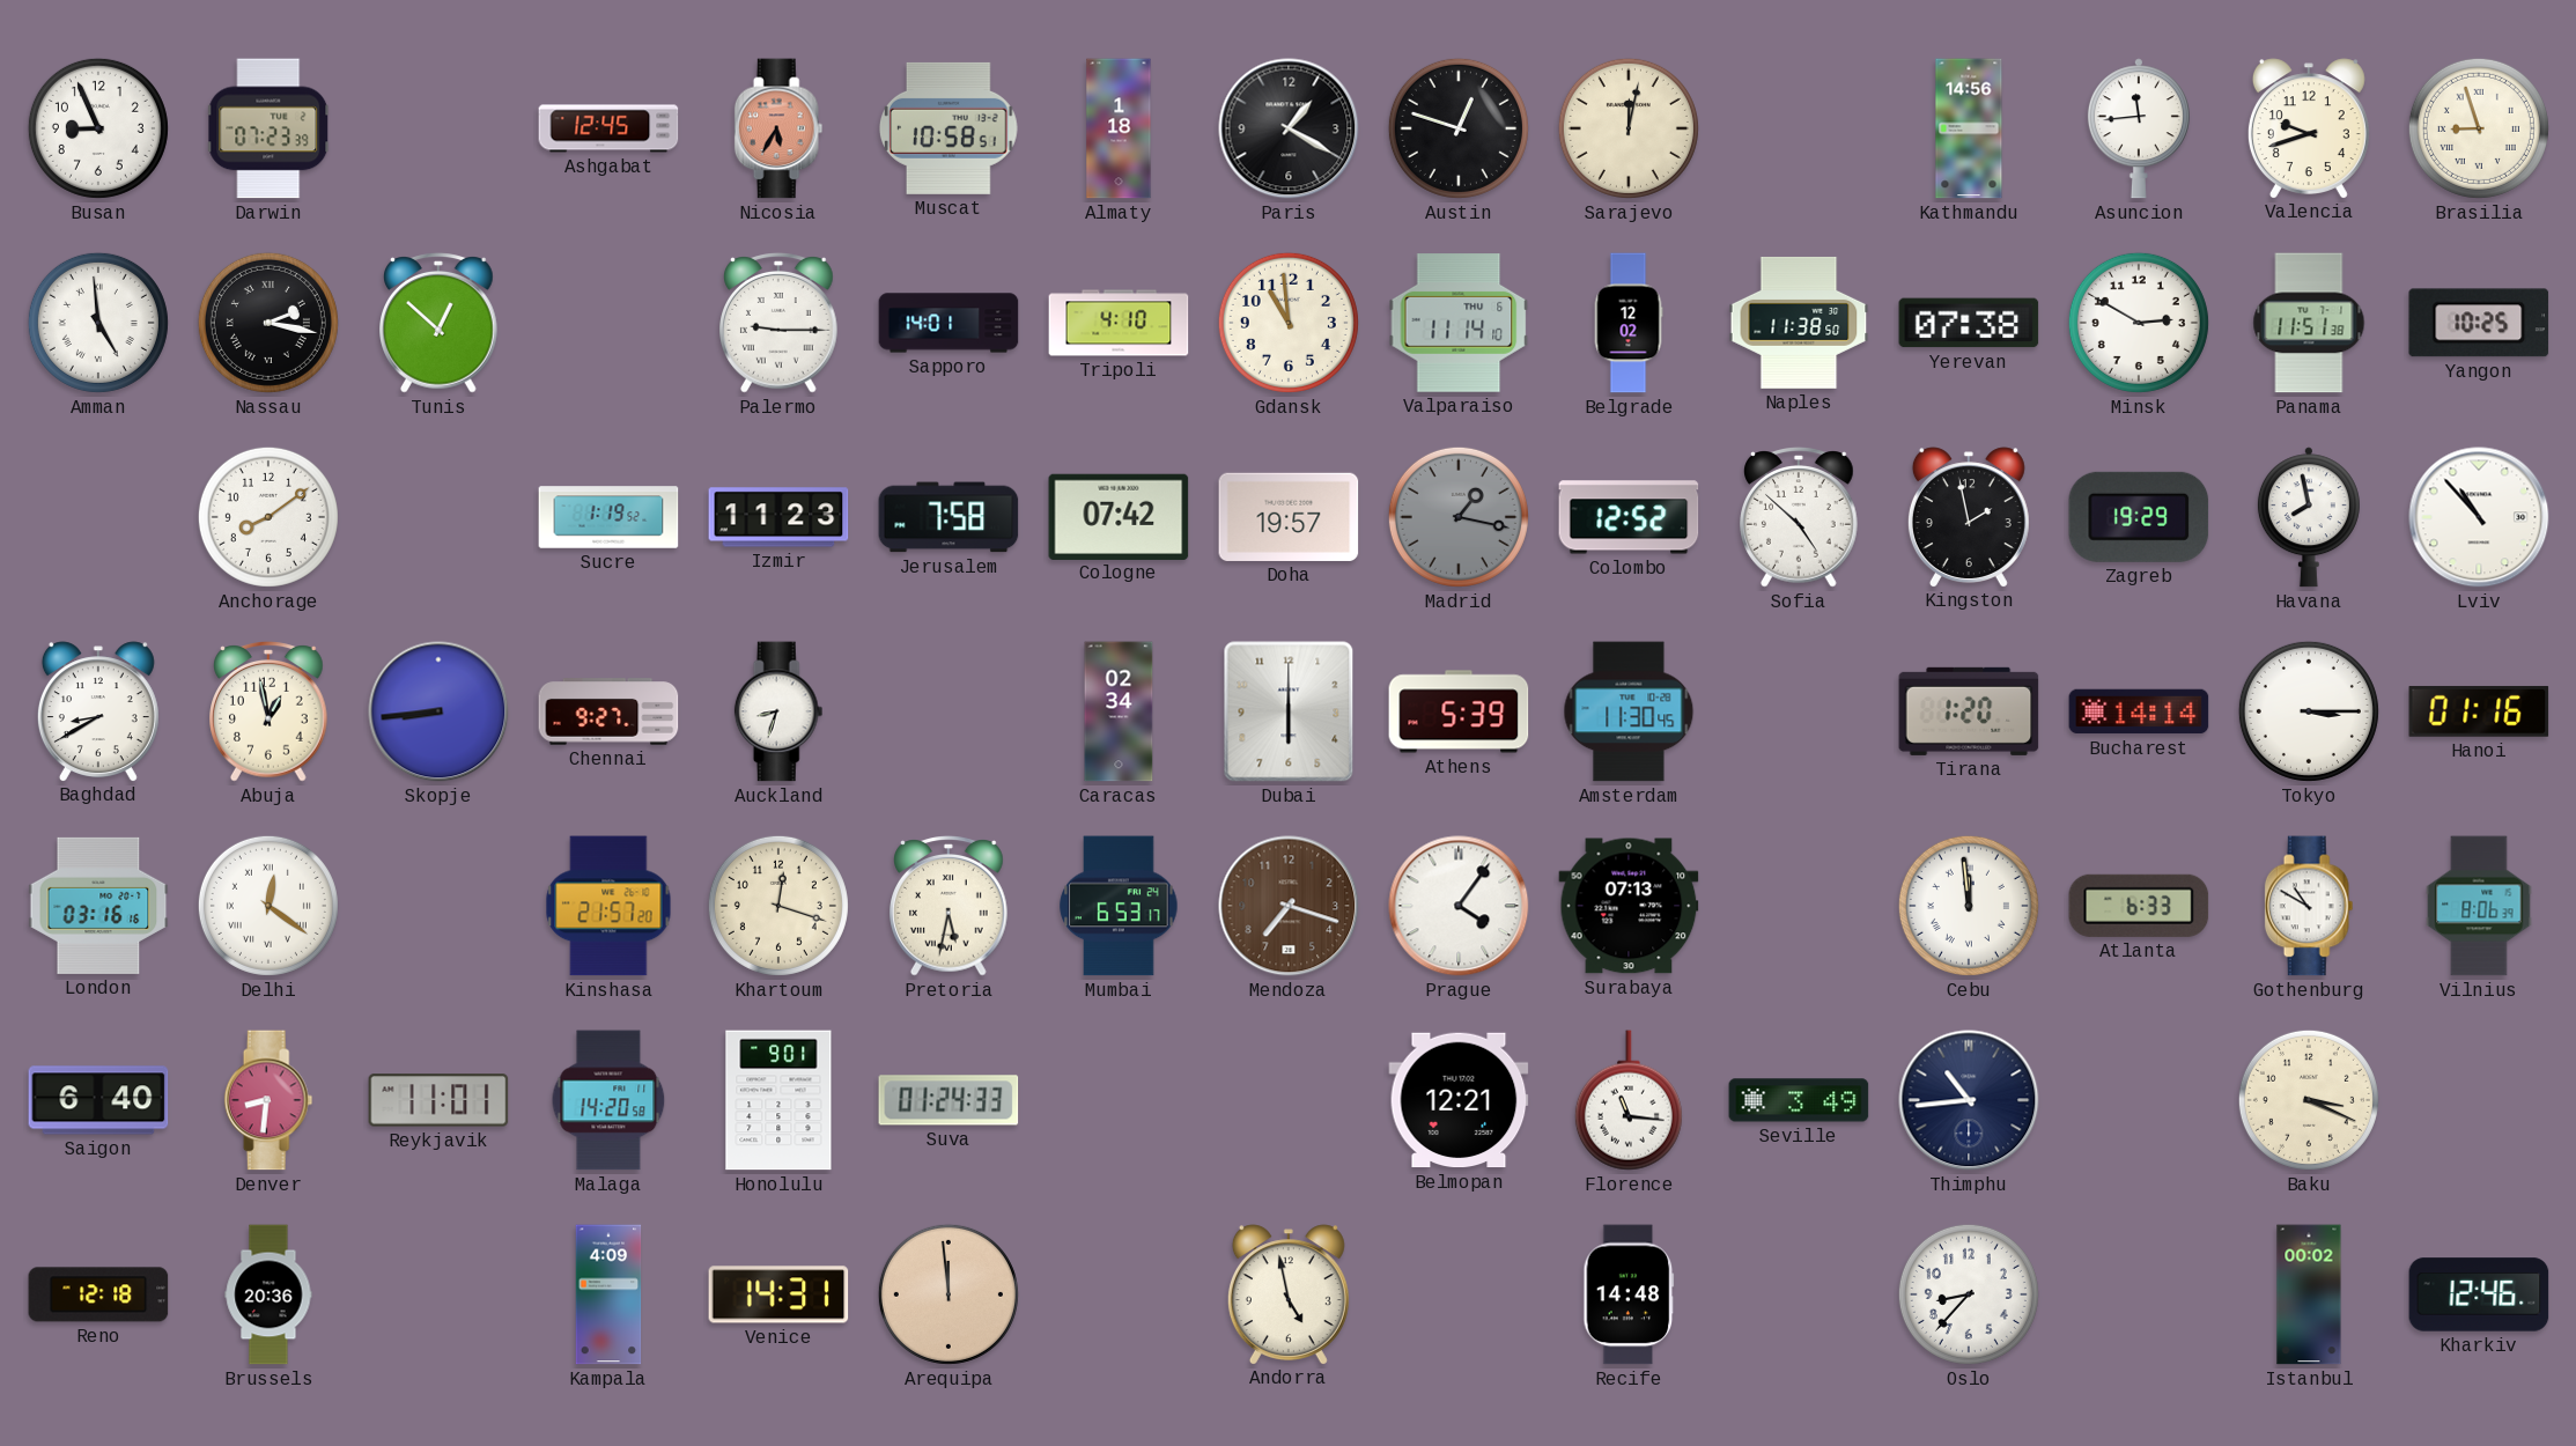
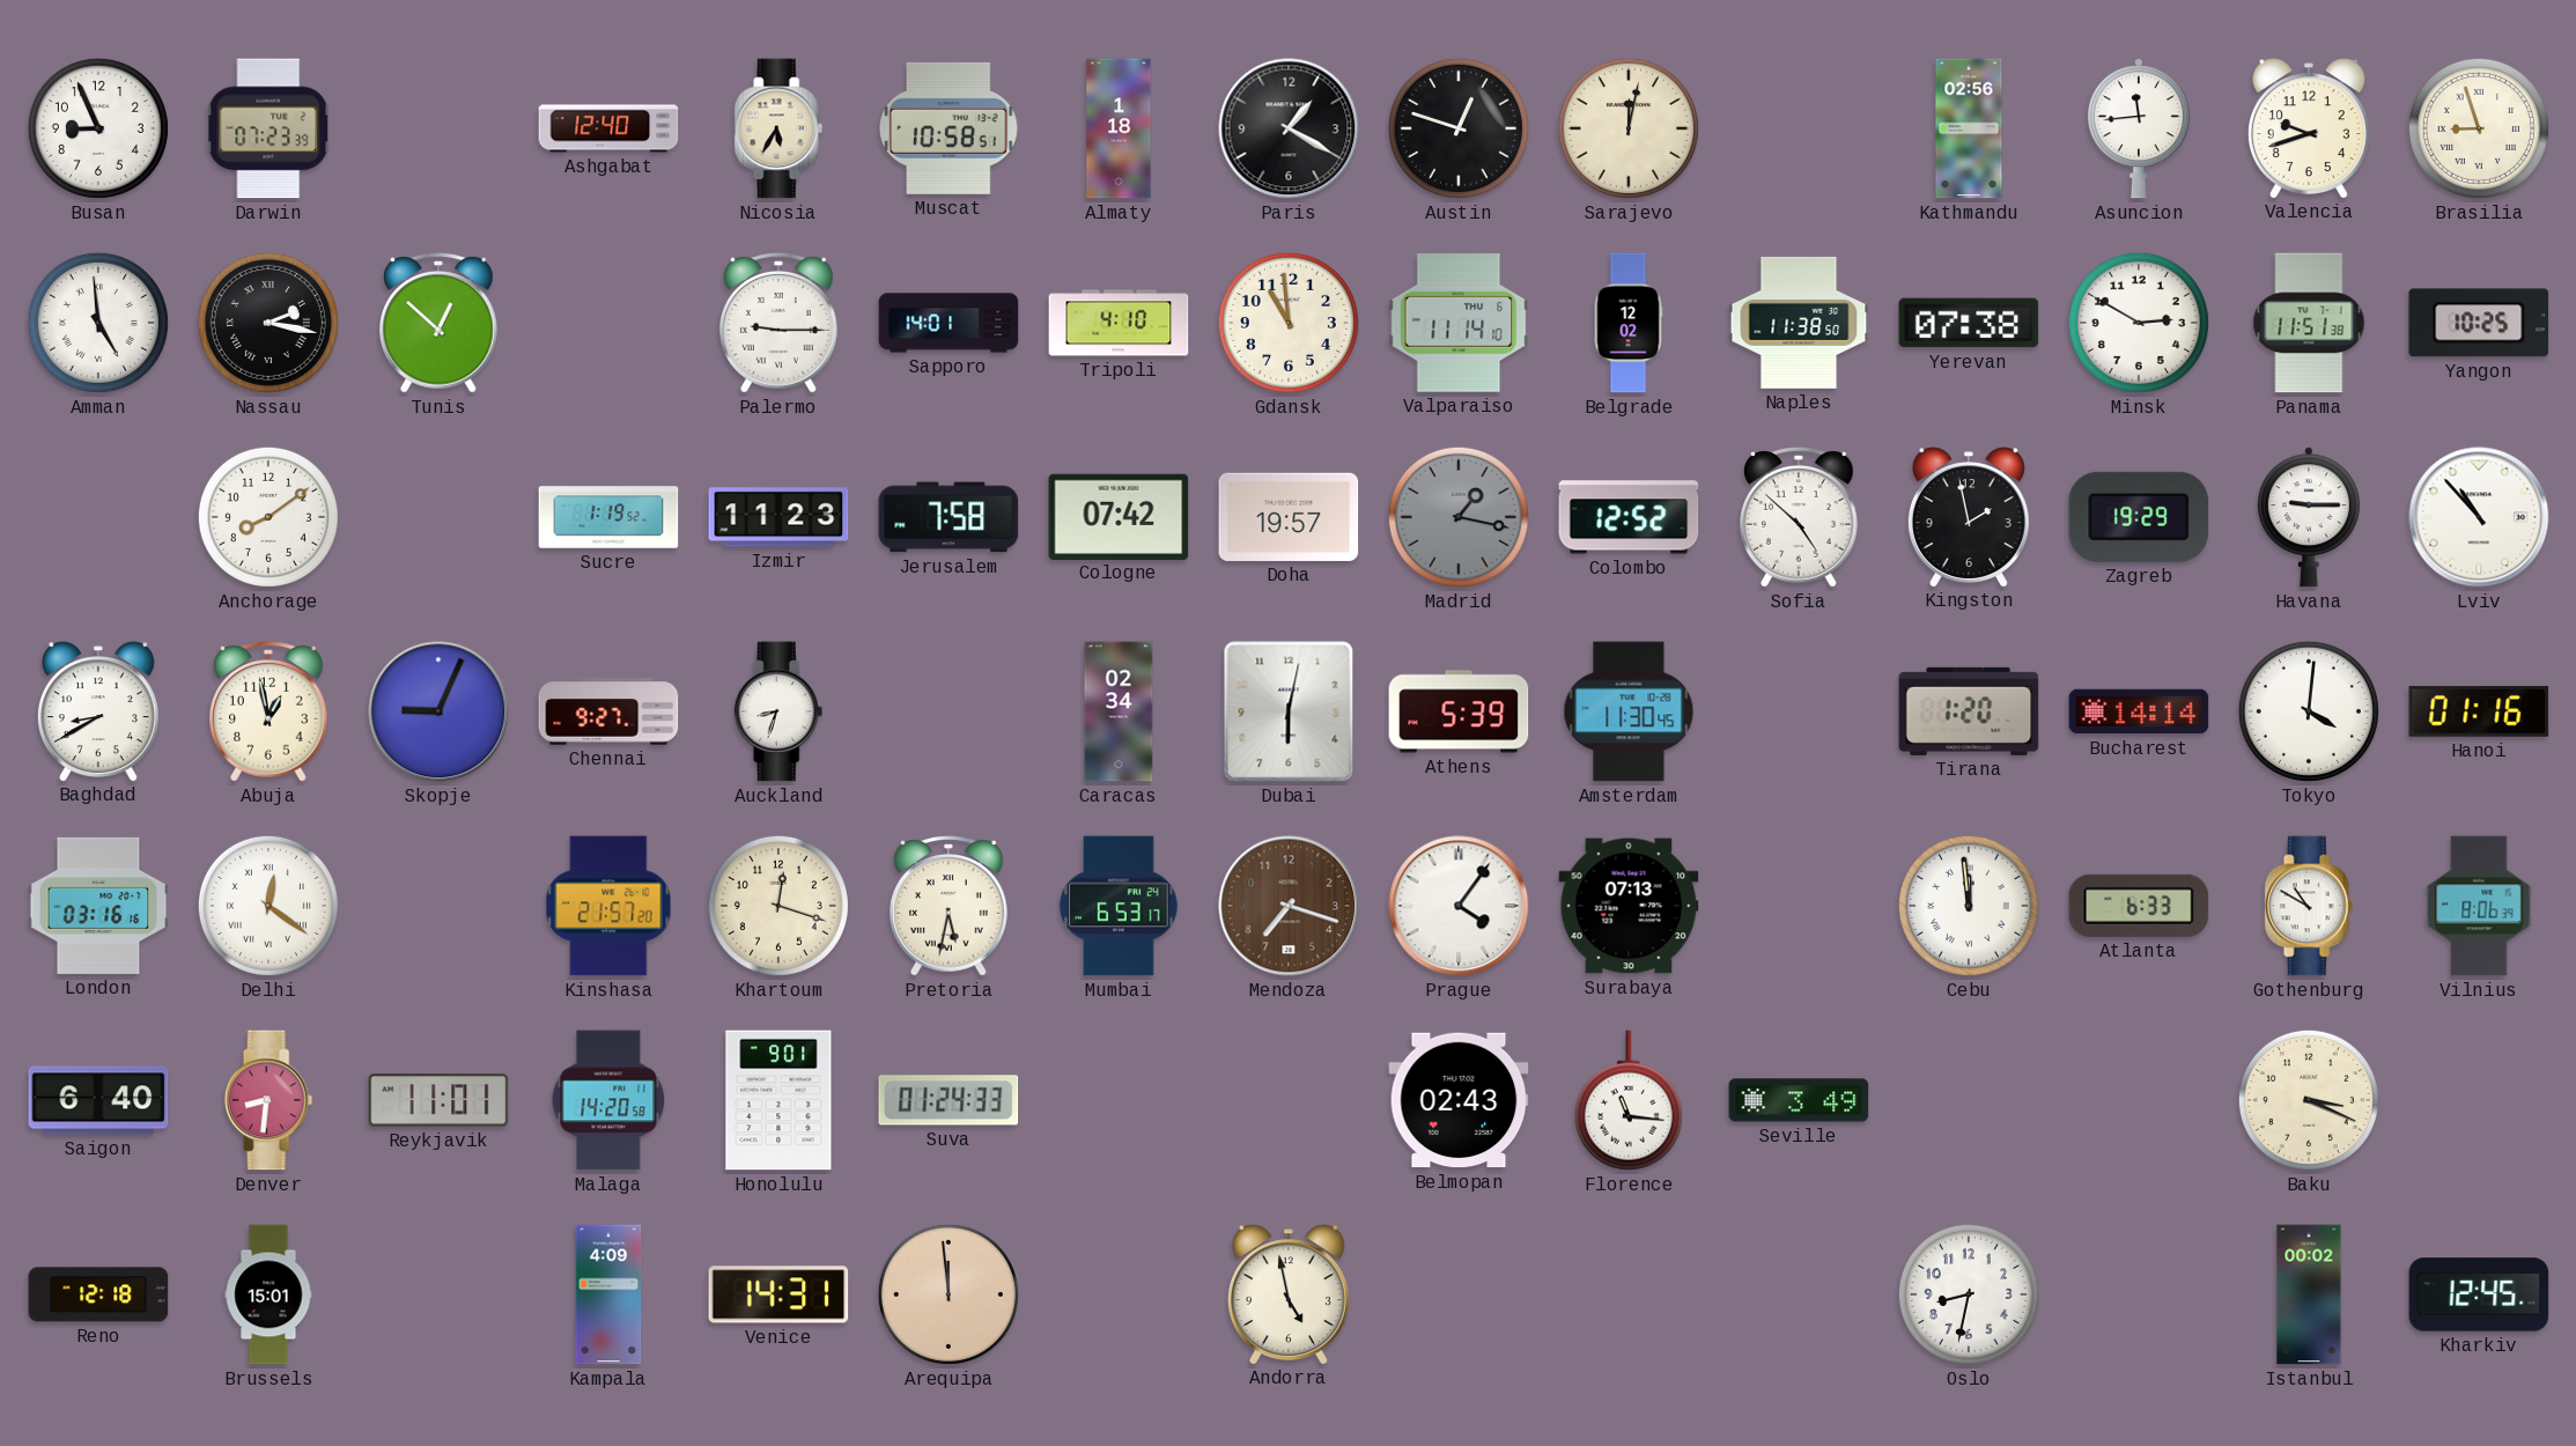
Ashgabat: 12:45 -> 12:40
Nicosia dial: salmon -> cream
Kathmandu: 14:56 -> 02:56
Havana: 7:58 -> 9:15
Skopje: 8:44 -> 9:04
Dubai: 6:00 -> 6:02
Tokyo: 3:15 -> 4:01
Belmopan: 12:21 -> 02:43
Thimphu: 10:44 -> none
Brussels: 20:36 -> 15:01
Recife: 14:48 -> none
Oslo: 8:37 -> 8:32
Kharkiv: 12:46 -> 12:45
